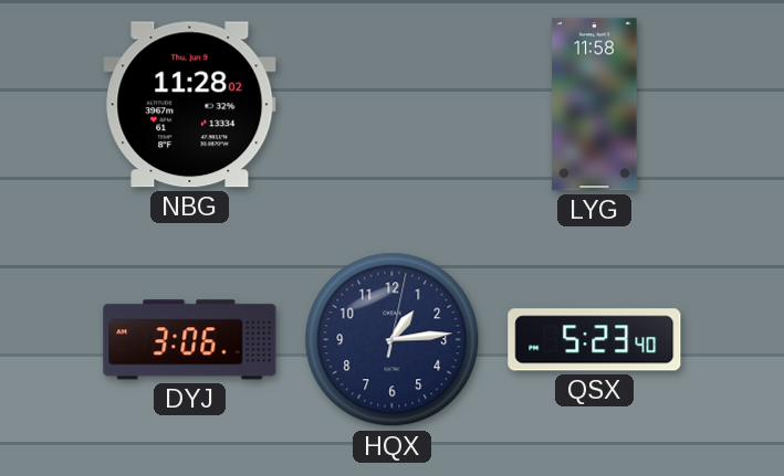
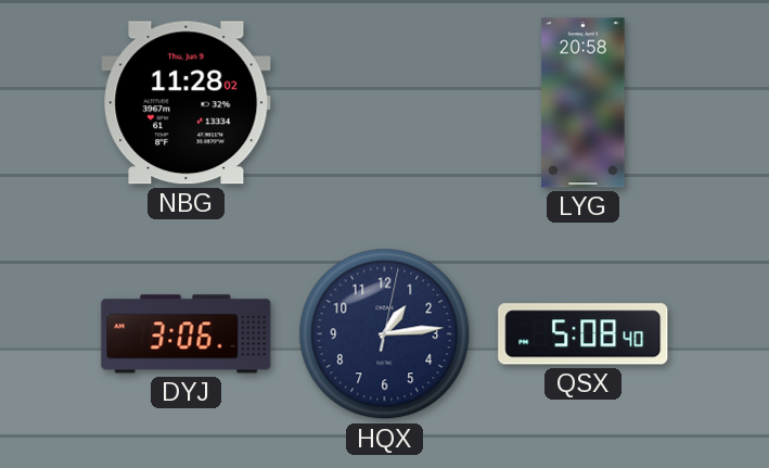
LYG: 11:58 -> 20:58
QSX: 5:23 -> 5:08
